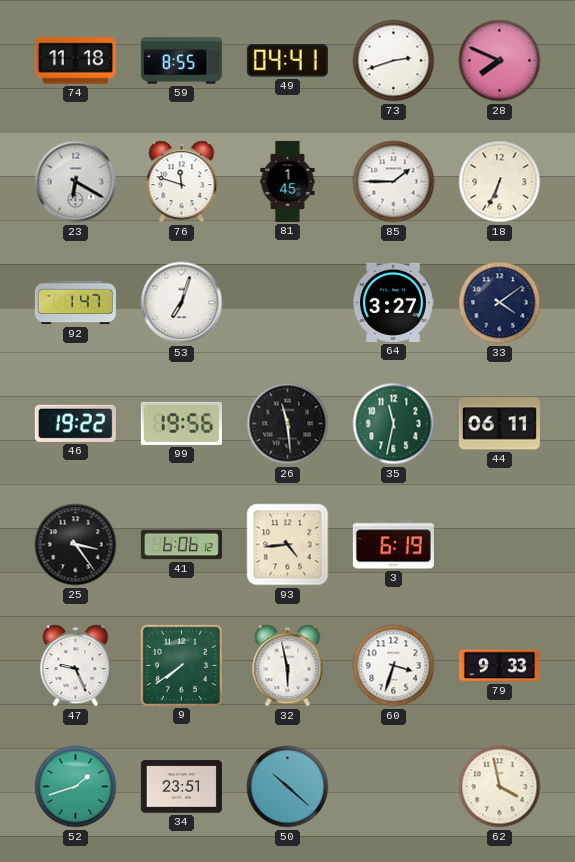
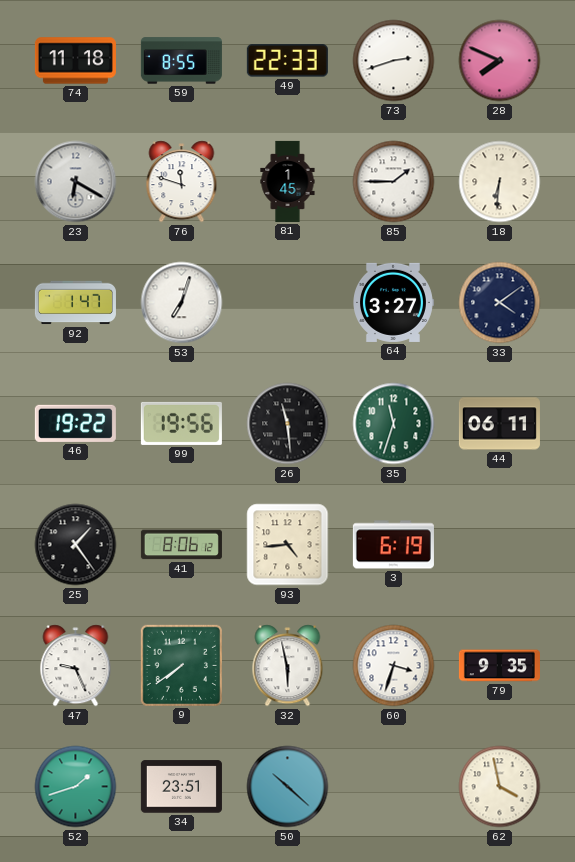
49: 04:41 -> 22:33
18: 6:34 -> 6:31
35: 11:32 -> 11:33
25: 3:24 -> 1:24
41: 6:06 -> 8:06
79: 9:33 -> 9:35
